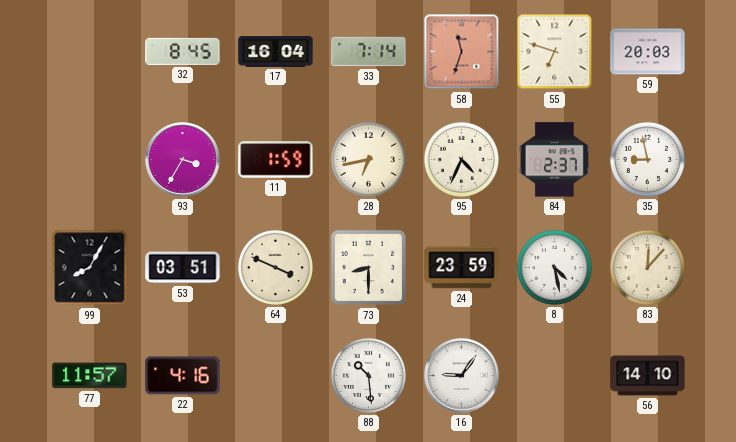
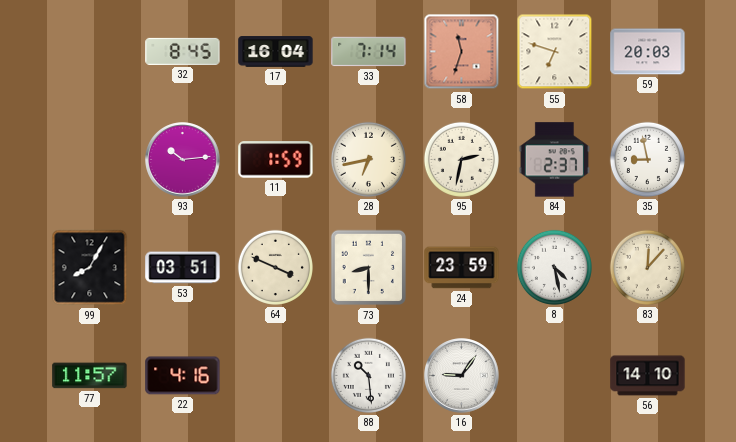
93: 3:35 -> 10:14
95: 4:34 -> 2:32
